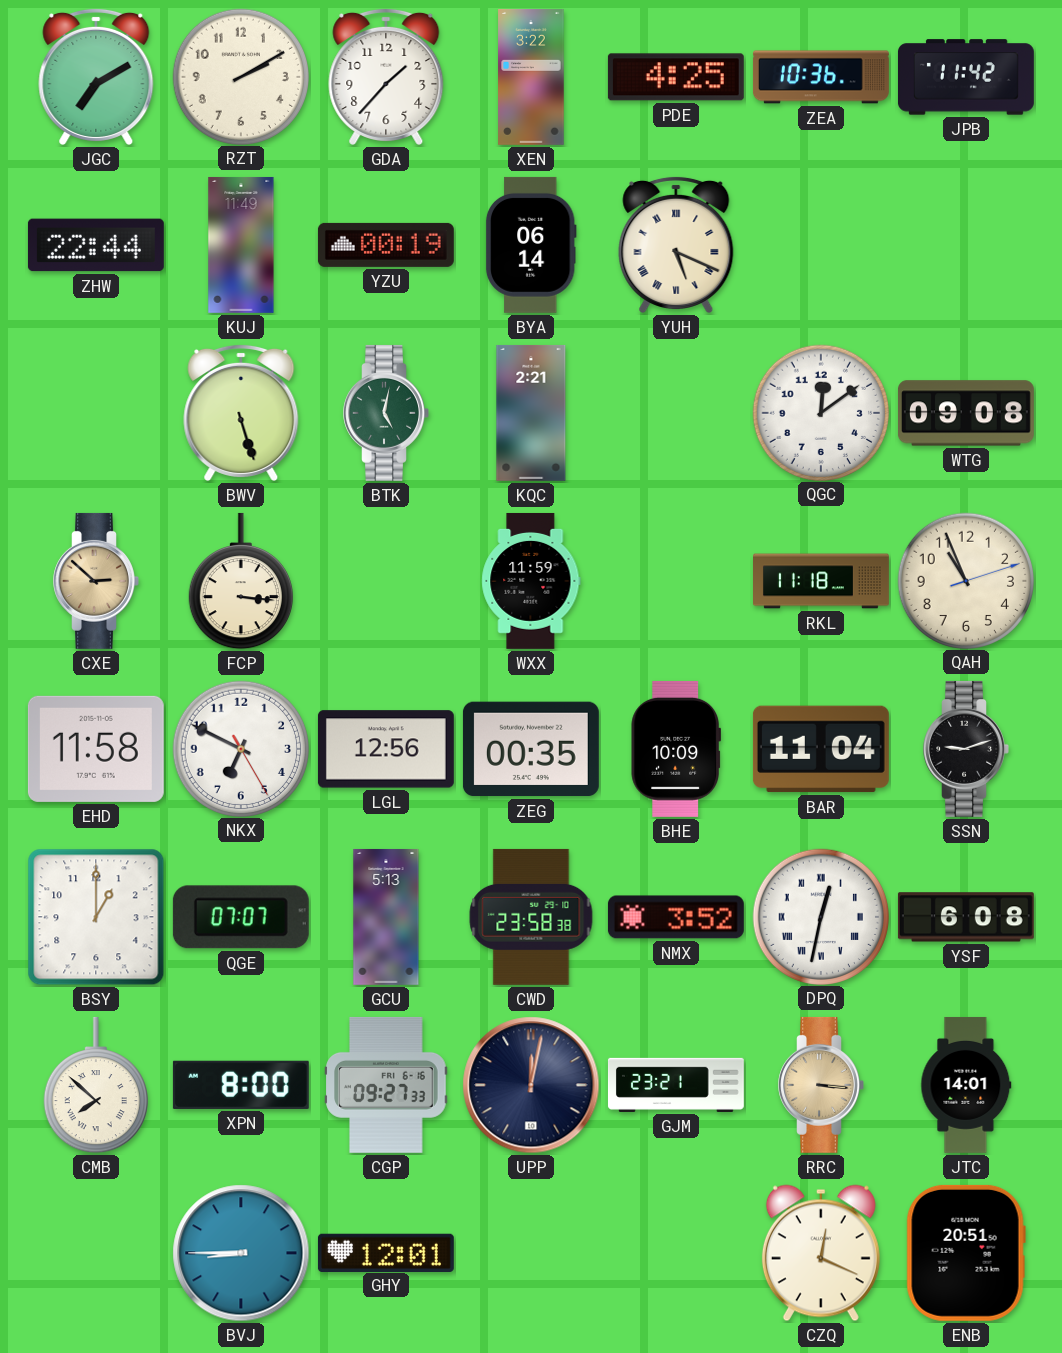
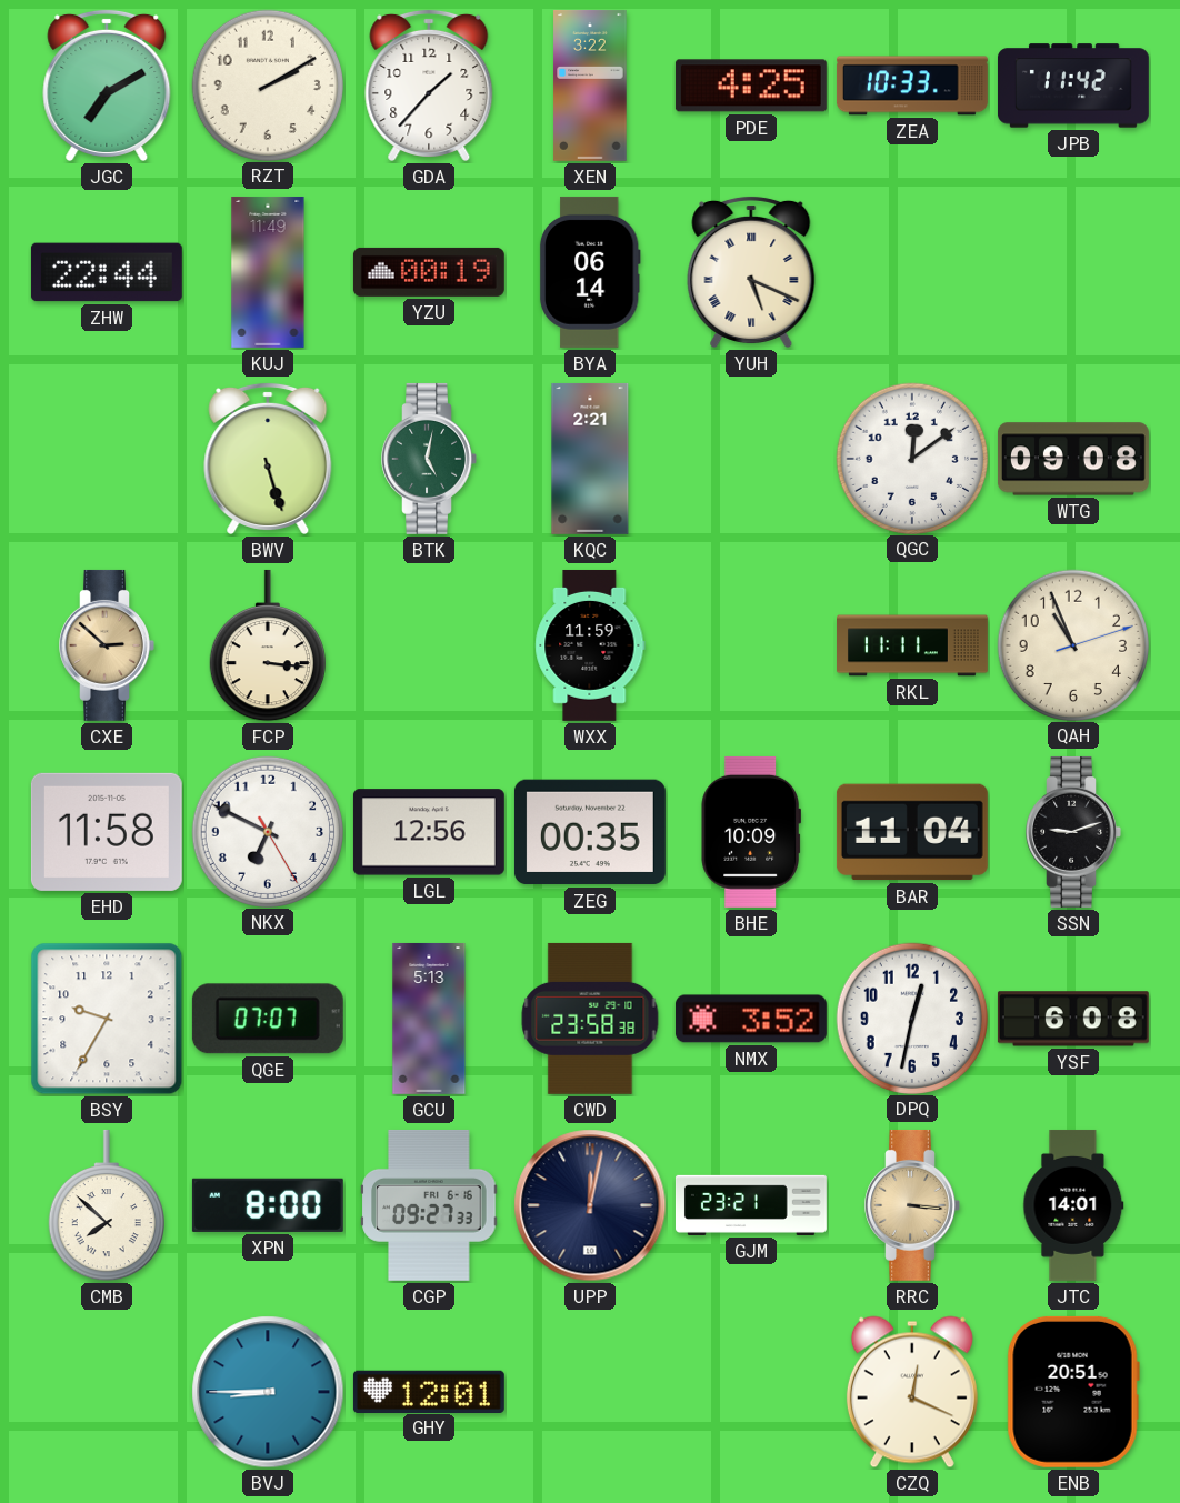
ZEA: 10:36 -> 10:33
RKL: 11:18 -> 11:11
BSY: 1:00 -> 9:35
DPQ numerals: Roman -> Arabic
